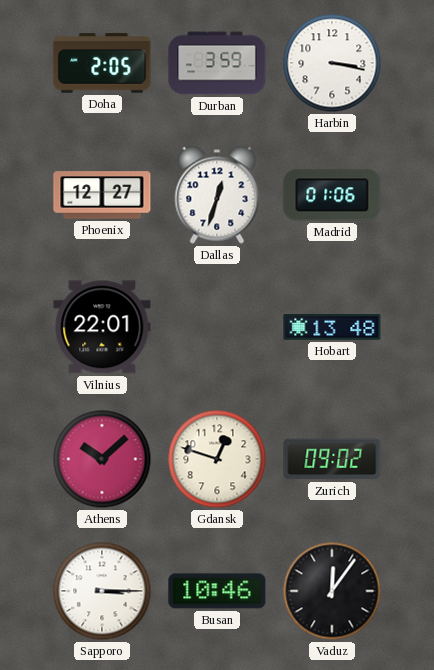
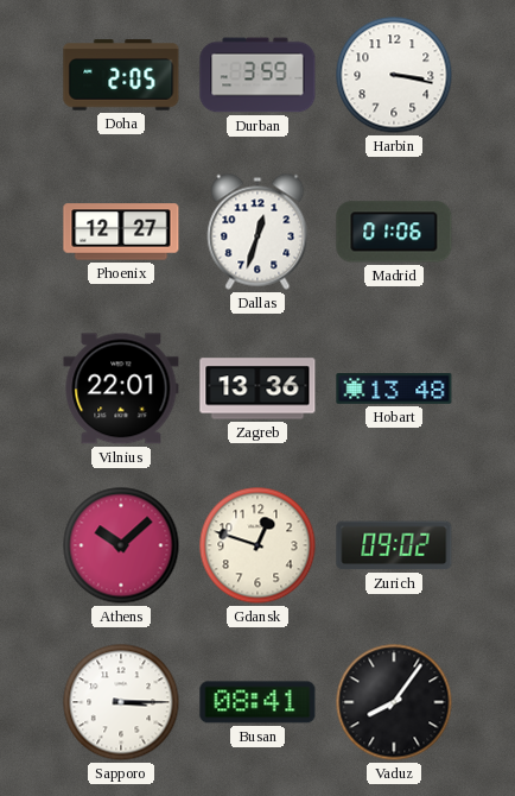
Zagreb: none -> 13:36
Busan: 10:46 -> 08:41
Vaduz: 12:06 -> 8:06
